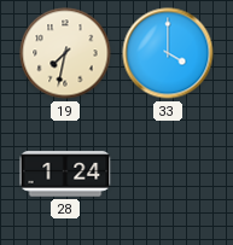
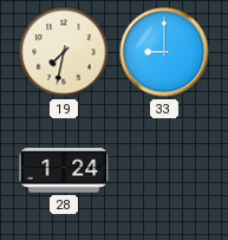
33: 4:00 -> 9:00
